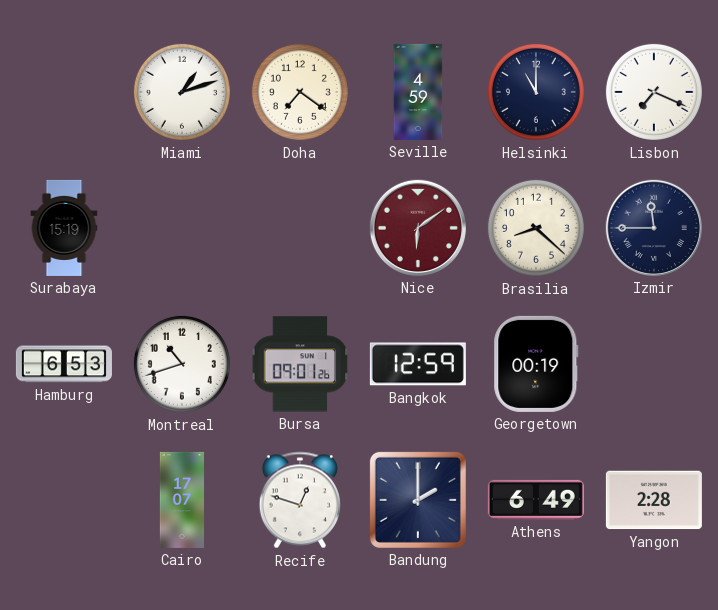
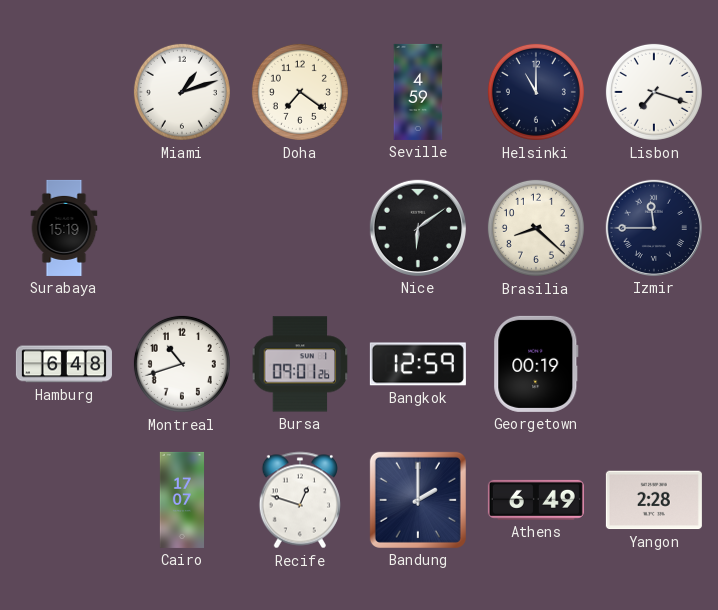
Lisbon: 7:19 -> 7:18
Nice dial: burgundy -> black
Hamburg: 6:53 -> 6:48
